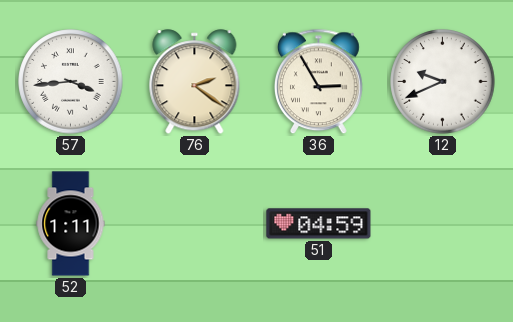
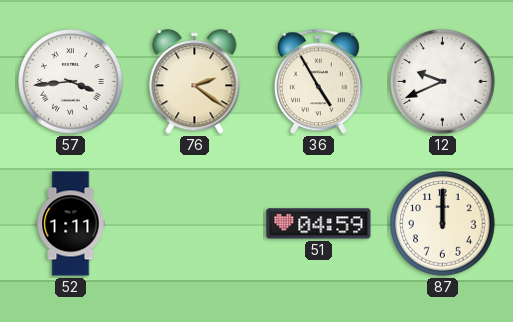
36: 2:55 -> 4:55
87: none -> 12:00
